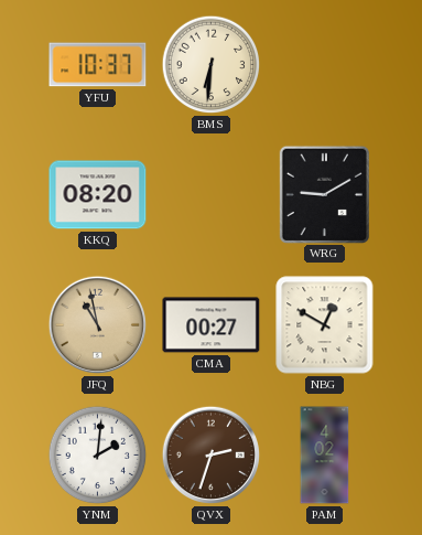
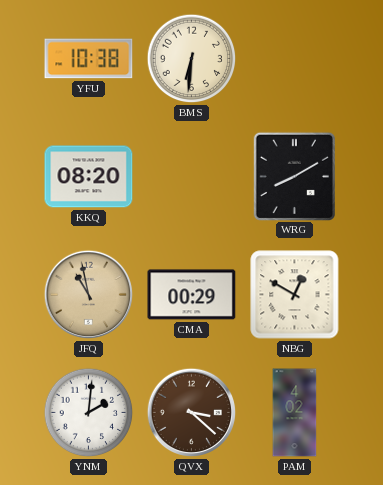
YFU: 10:37 -> 10:38
WRG: 9:10 -> 8:10
CMA: 00:27 -> 00:29
QVX: 2:33 -> 3:22
